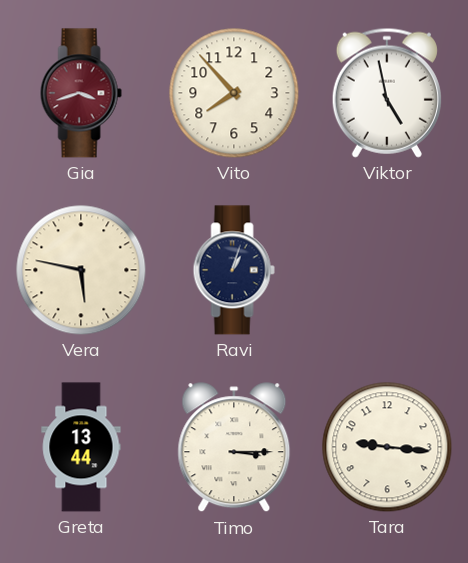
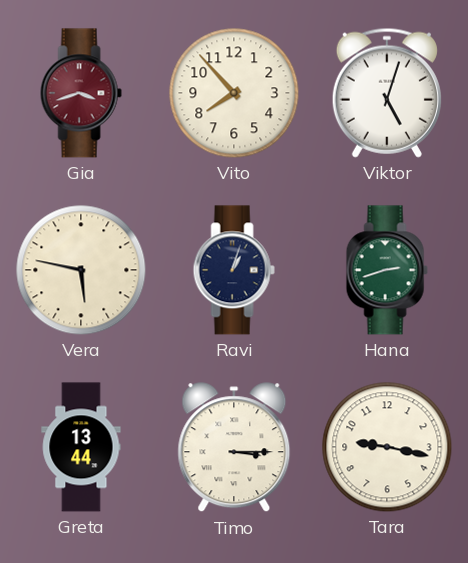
Viktor: 4:58 -> 5:03
Hana: none -> 2:42
Tara: 9:16 -> 9:17
